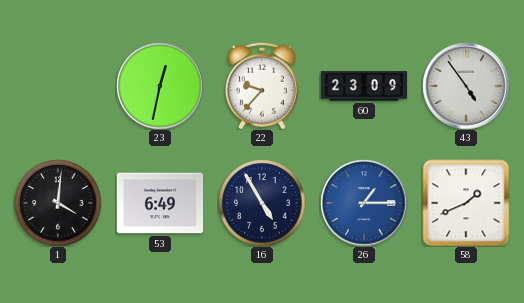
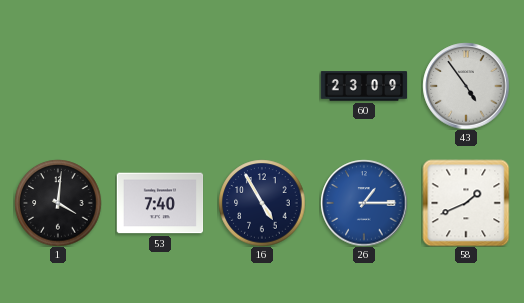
23: 12:32 -> none
22: 9:37 -> none
53: 6:49 -> 7:40
